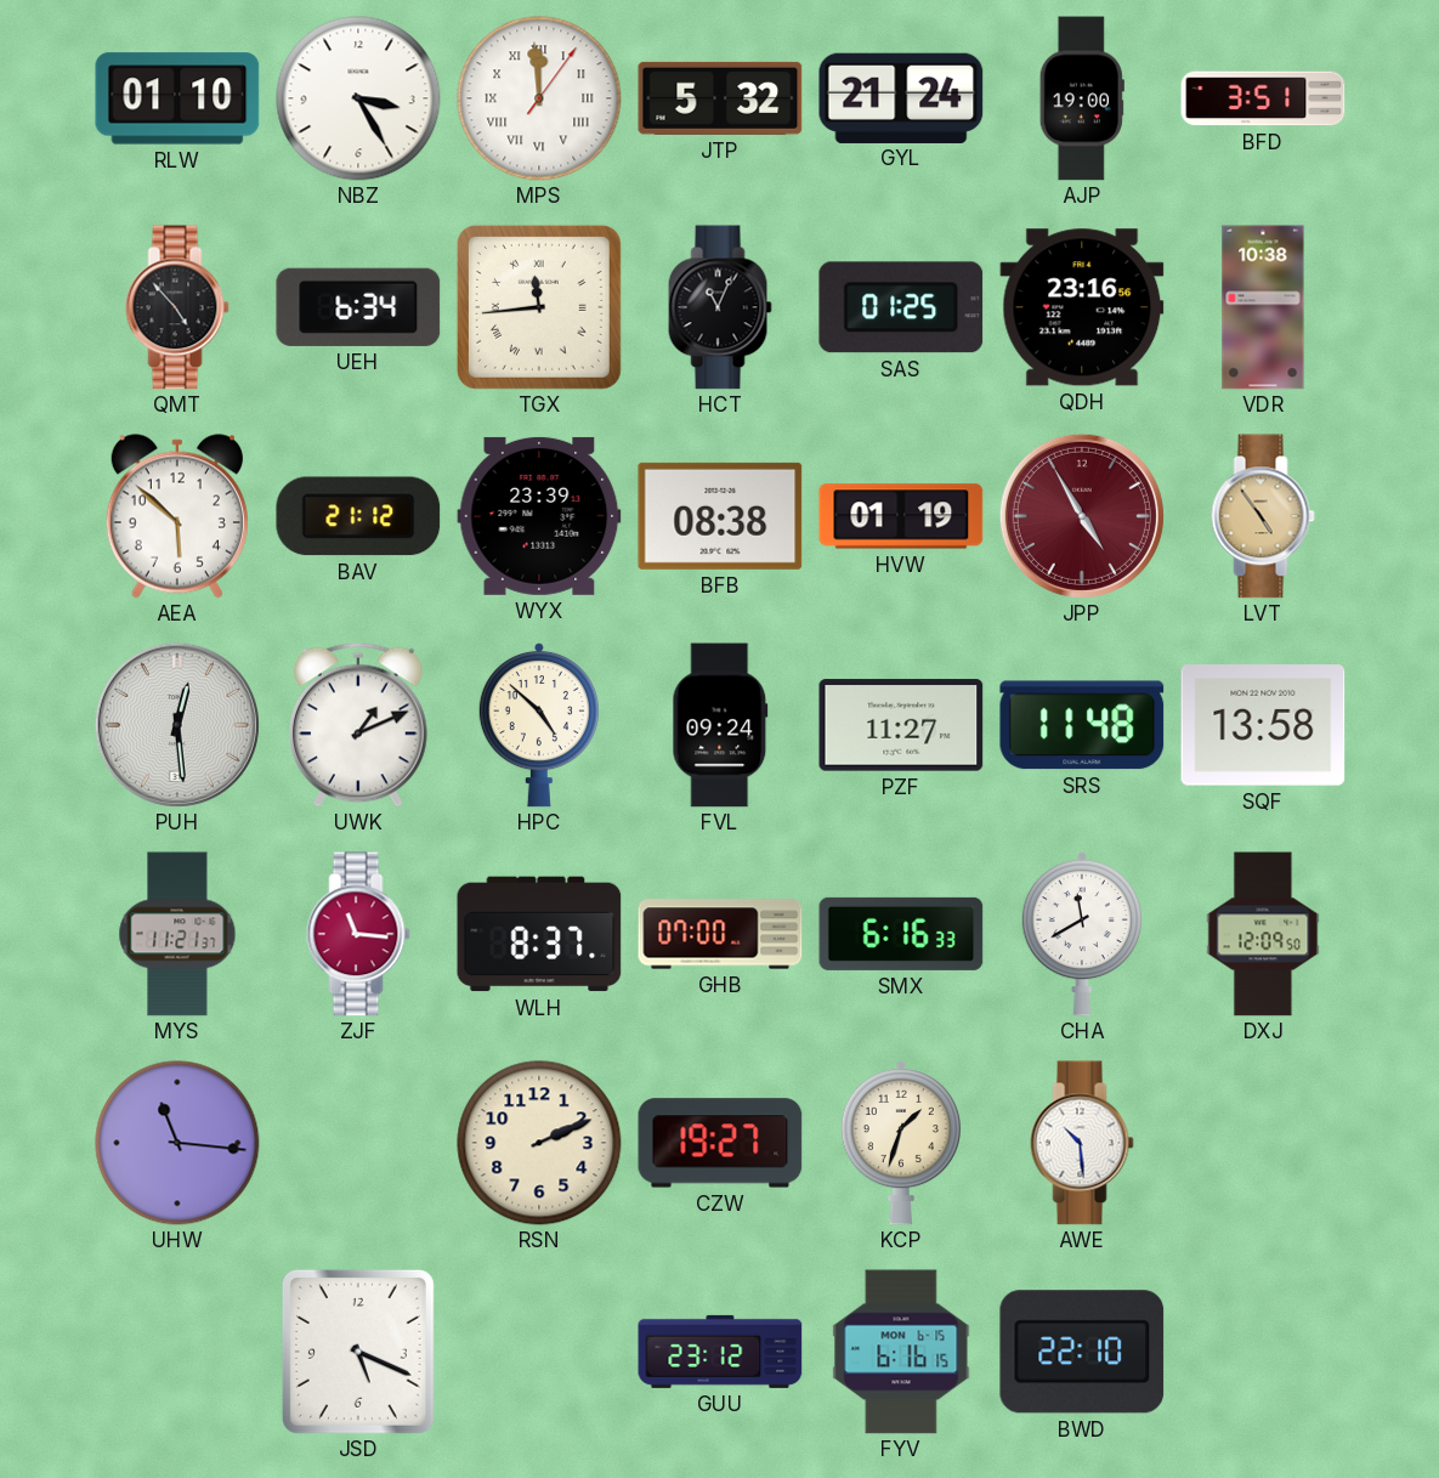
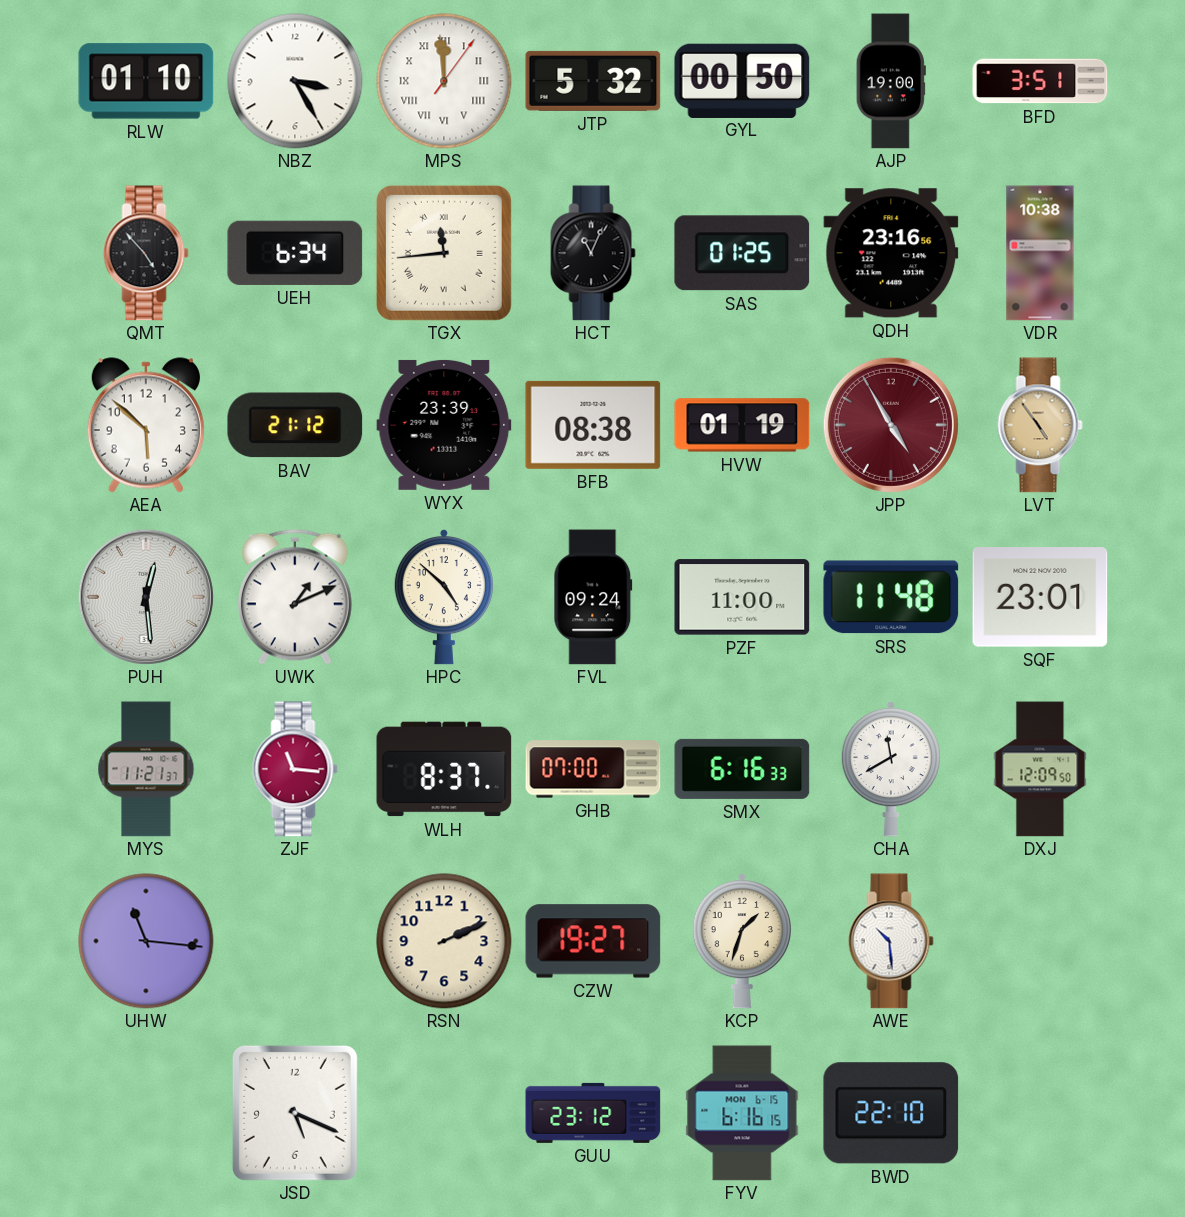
GYL: 21:24 -> 00:50
PZF: 11:27 -> 11:00
SQF: 13:58 -> 23:01
